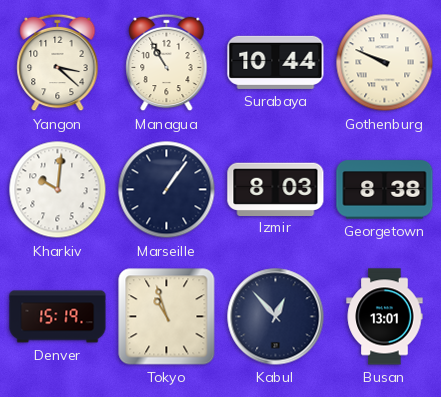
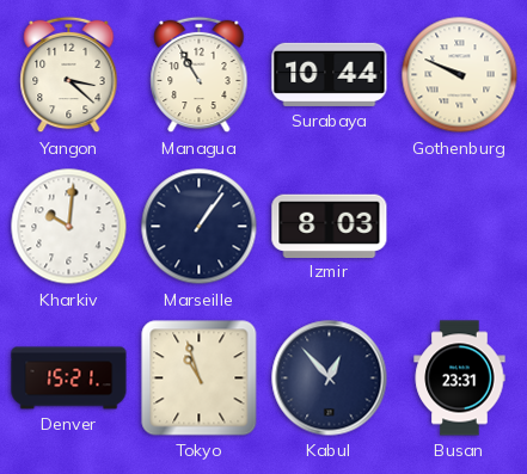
Georgetown: 8:38 -> none
Denver: 15:19 -> 15:21
Busan: 13:01 -> 23:31
